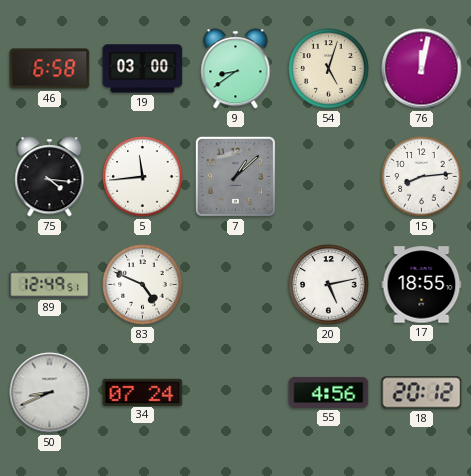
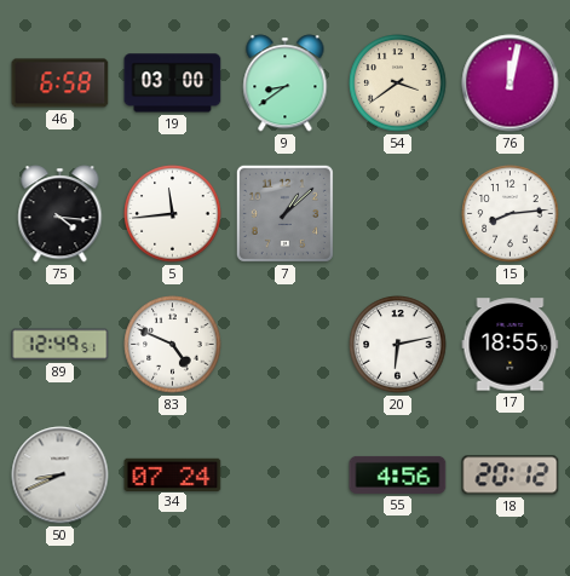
54: 5:03 -> 3:39
20: 5:13 -> 6:13
